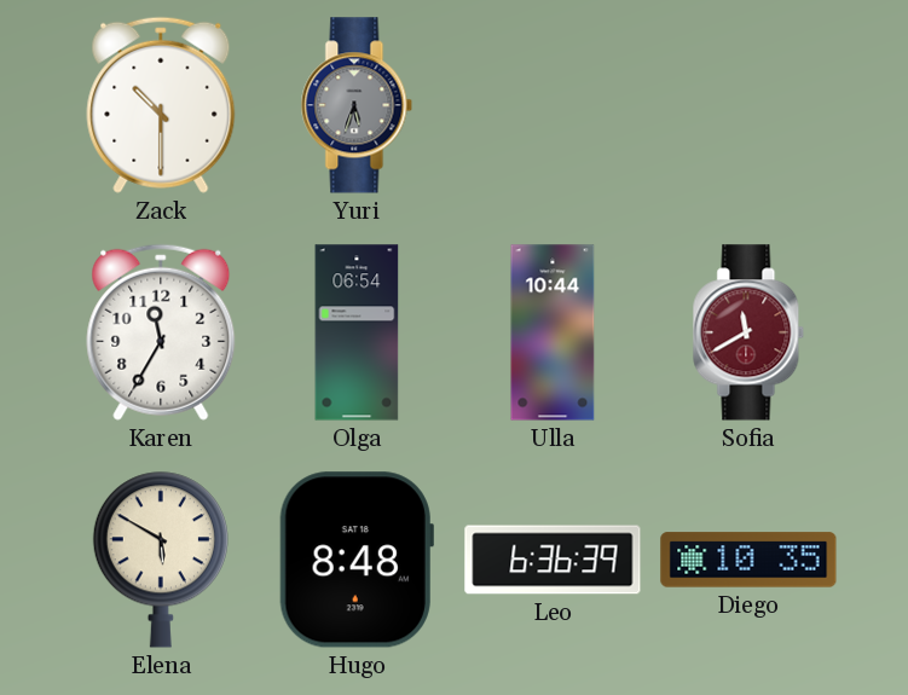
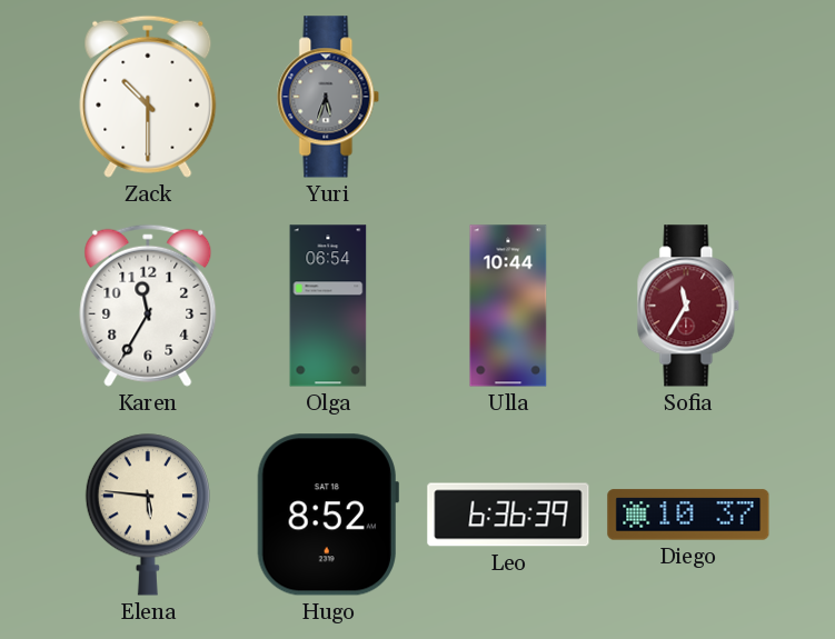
Sofia: 11:40 -> 11:35
Elena: 5:50 -> 5:46
Hugo: 8:48 -> 8:52
Diego: 10:35 -> 10:37
